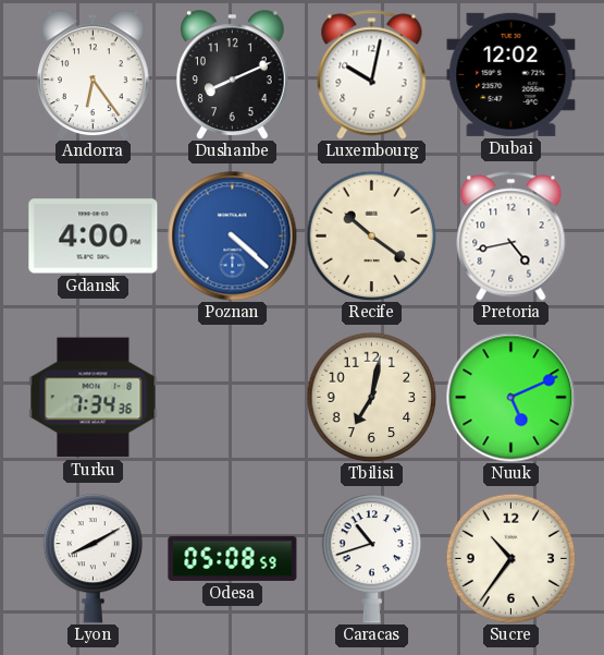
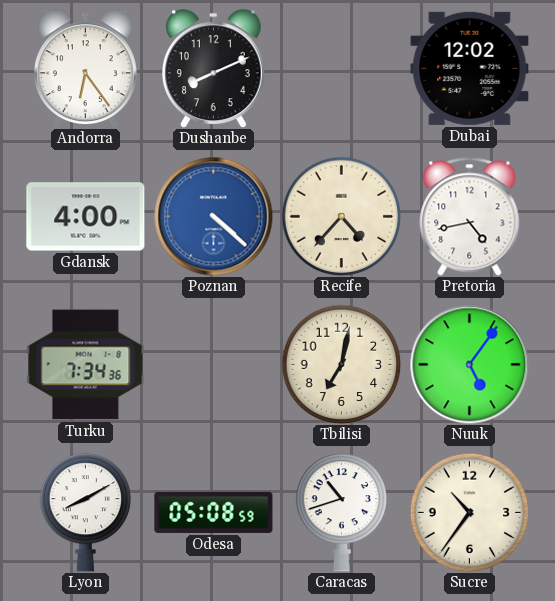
Luxembourg: 10:02 -> none
Recife: 10:21 -> 4:37
Nuuk: 5:11 -> 5:06
